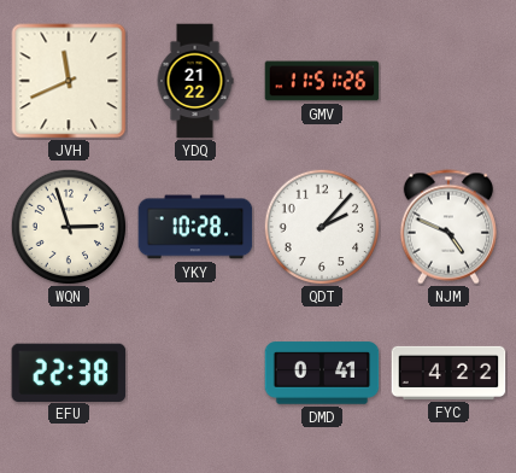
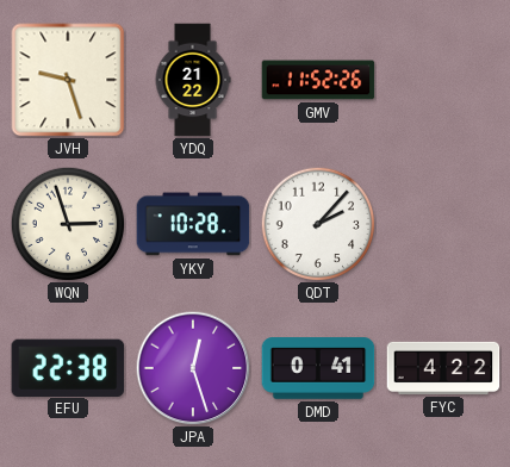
JVH: 11:41 -> 9:27
GMV: 11:51 -> 11:52
NJM: 4:49 -> none
JPA: none -> 12:27
